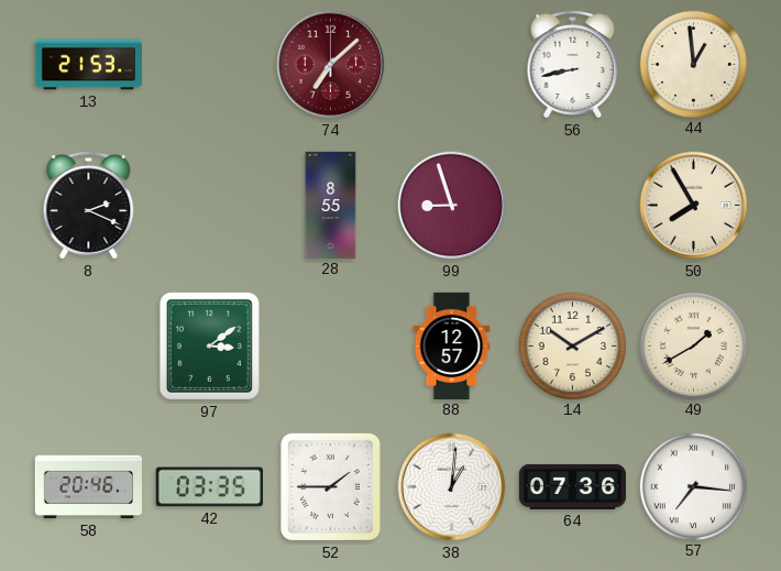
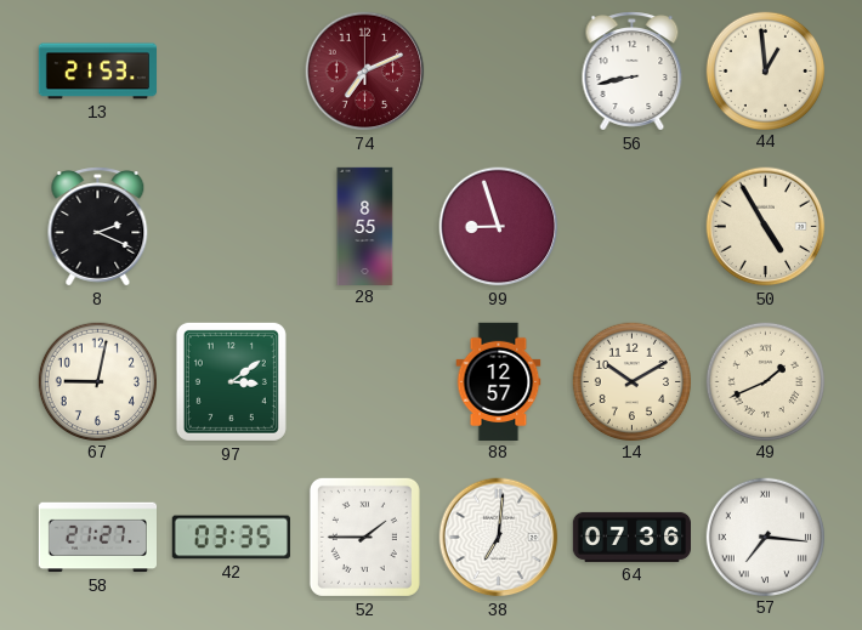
74: 7:08 -> 7:11
50: 7:55 -> 4:55
67: none -> 9:02
49: 1:40 -> 1:41
58: 20:46 -> 21:27
38: 1:01 -> 7:01
